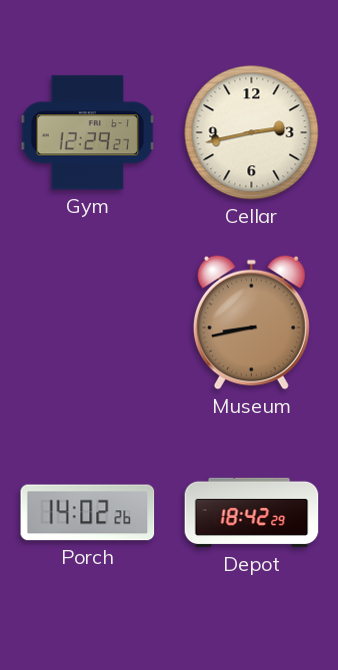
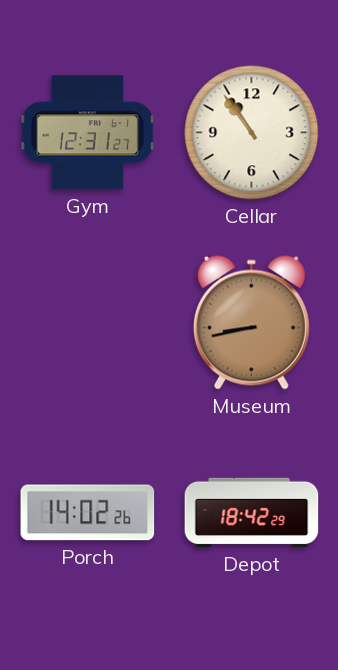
Gym: 12:29 -> 12:31
Cellar: 2:43 -> 10:54
